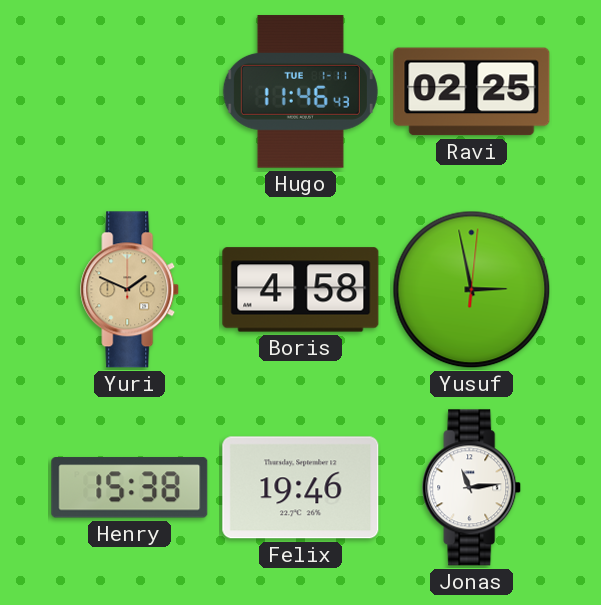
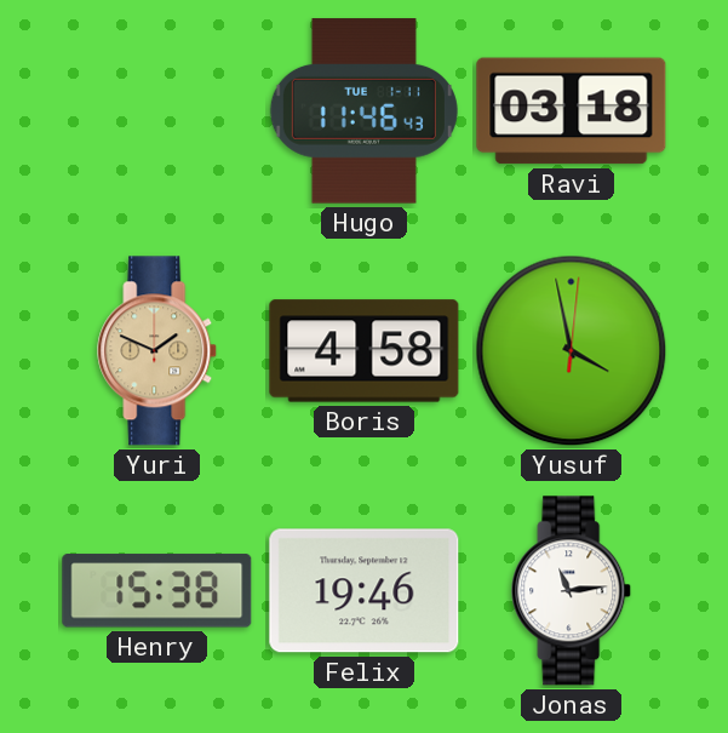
Ravi: 02:25 -> 03:18
Yusuf: 2:58 -> 3:58
